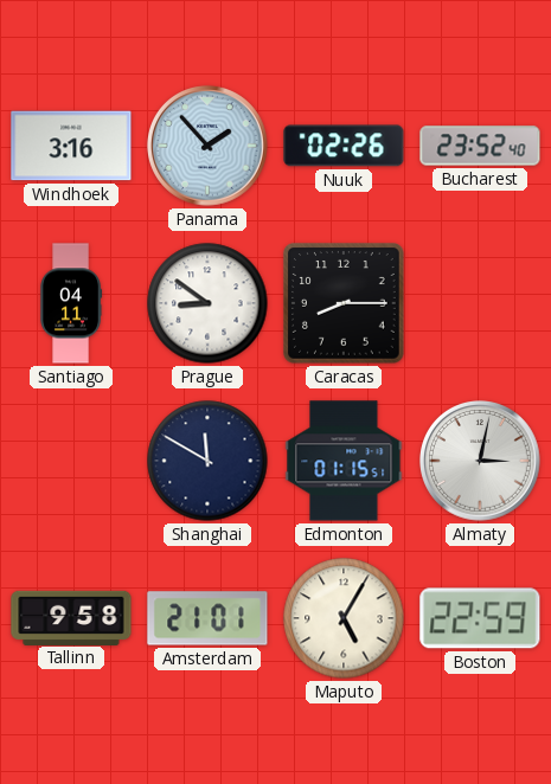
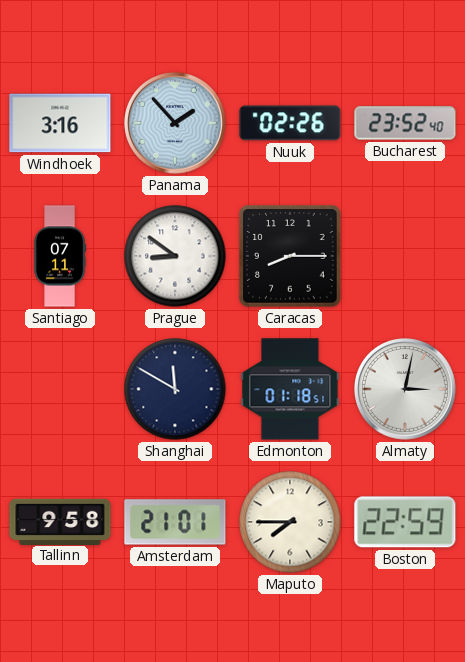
Santiago: 04:11 -> 07:11
Edmonton: 01:15 -> 01:18
Maputo: 5:05 -> 7:45
